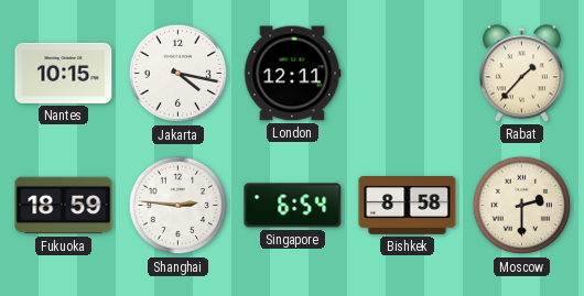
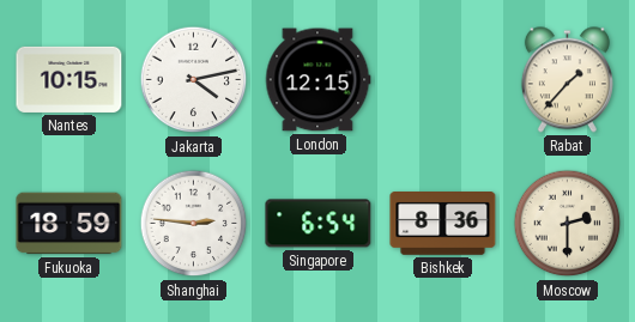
Jakarta: 4:17 -> 4:13
London: 12:11 -> 12:15
Bishkek: 8:58 -> 8:36
